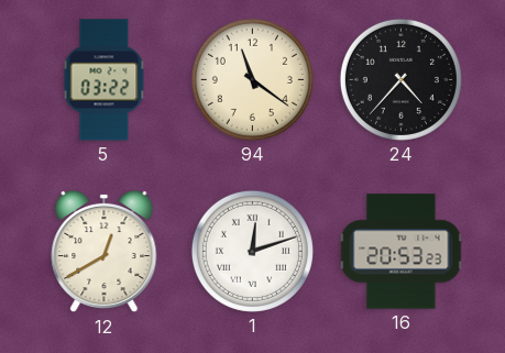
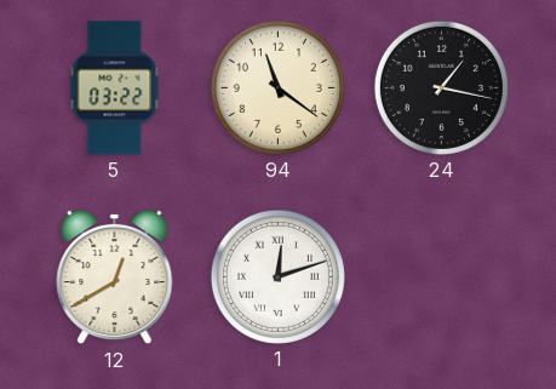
24: 4:37 -> 1:17
16: 20:53 -> none
